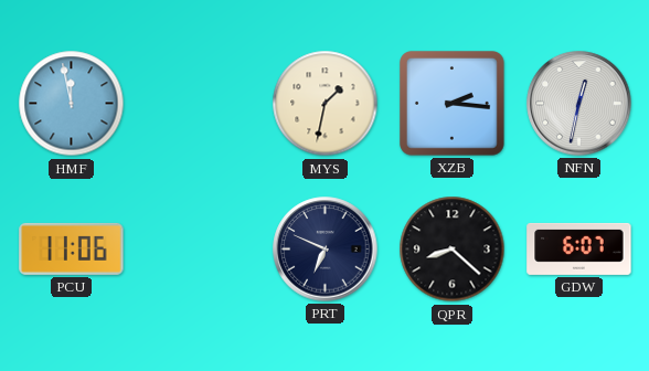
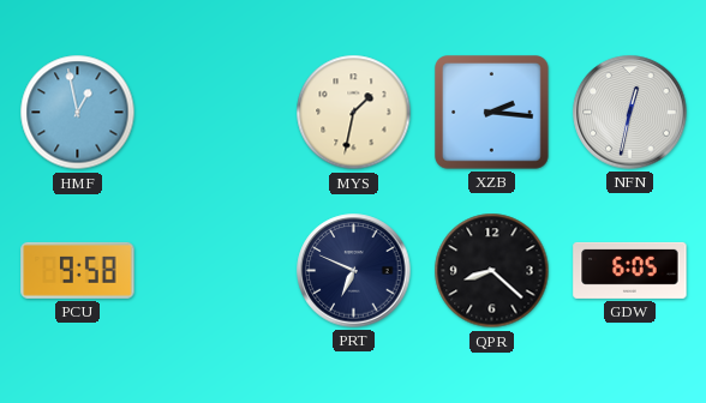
HMF: 11:58 -> 12:58
PCU: 11:06 -> 9:58
GDW: 6:07 -> 6:05
